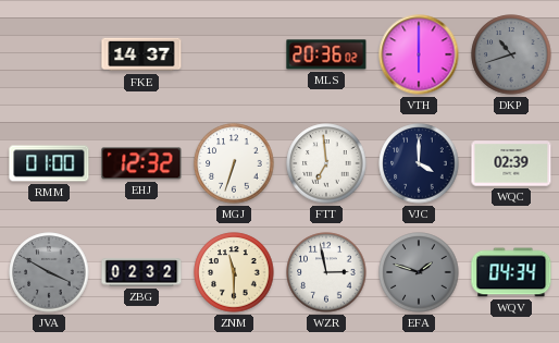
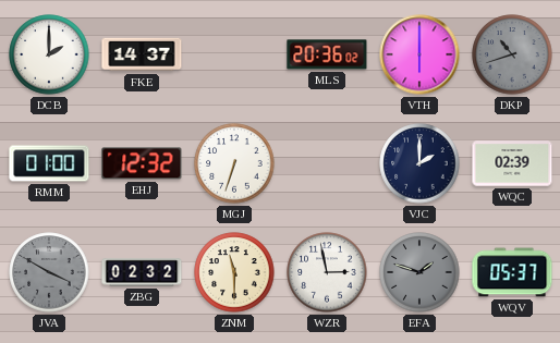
DCB: none -> 2:00
FTT: 6:59 -> none
VJC: 4:00 -> 2:00
WQV: 04:34 -> 05:37
